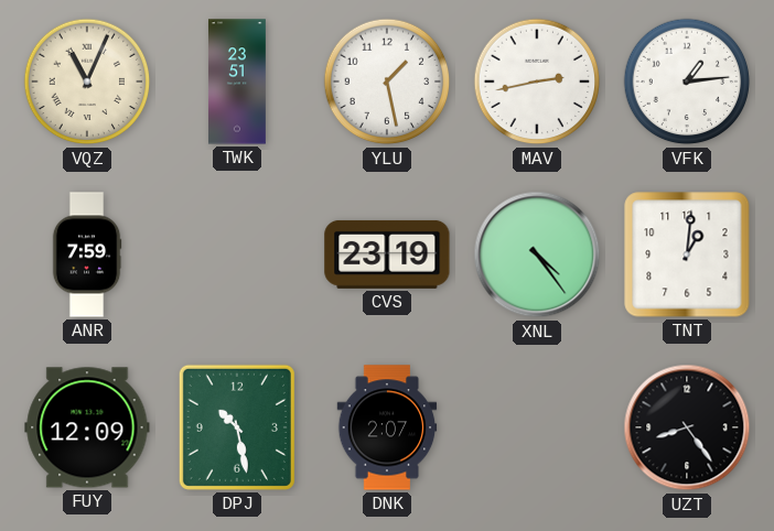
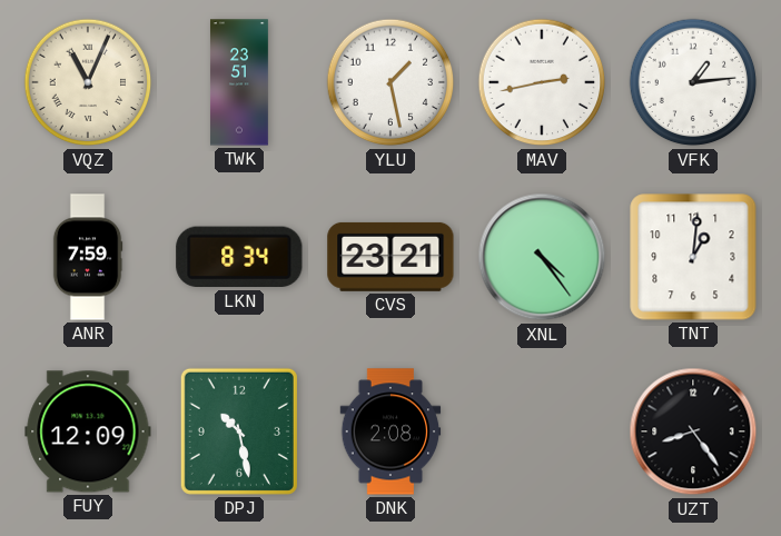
LKN: none -> 8:34
CVS: 23:19 -> 23:21
DNK: 2:07 -> 2:08
